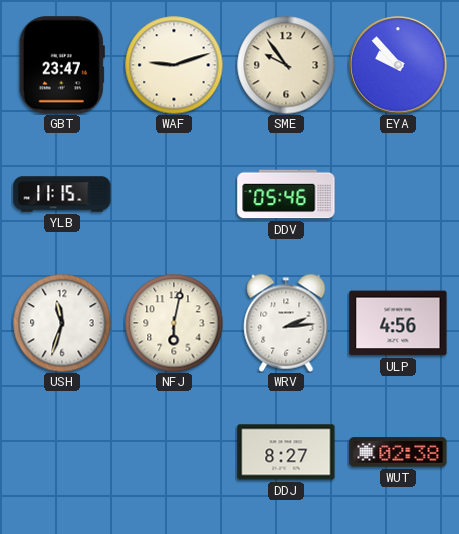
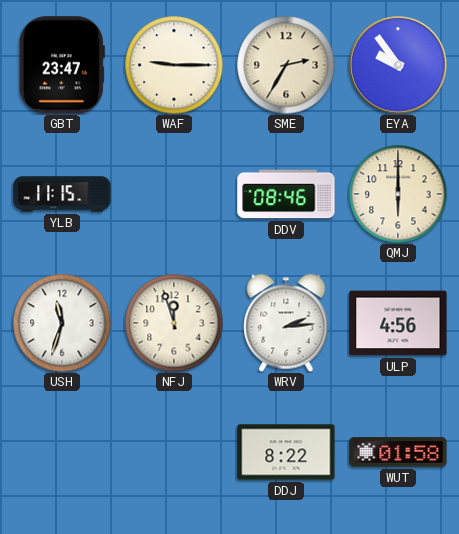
WAF: 9:12 -> 9:15
SME: 9:54 -> 2:35
EYA: 9:53 -> 9:54
DDV: 05:46 -> 08:46
QMJ: none -> 6:00
NFJ: 6:02 -> 11:57
DDJ: 8:27 -> 8:22
WUT: 02:38 -> 01:58
